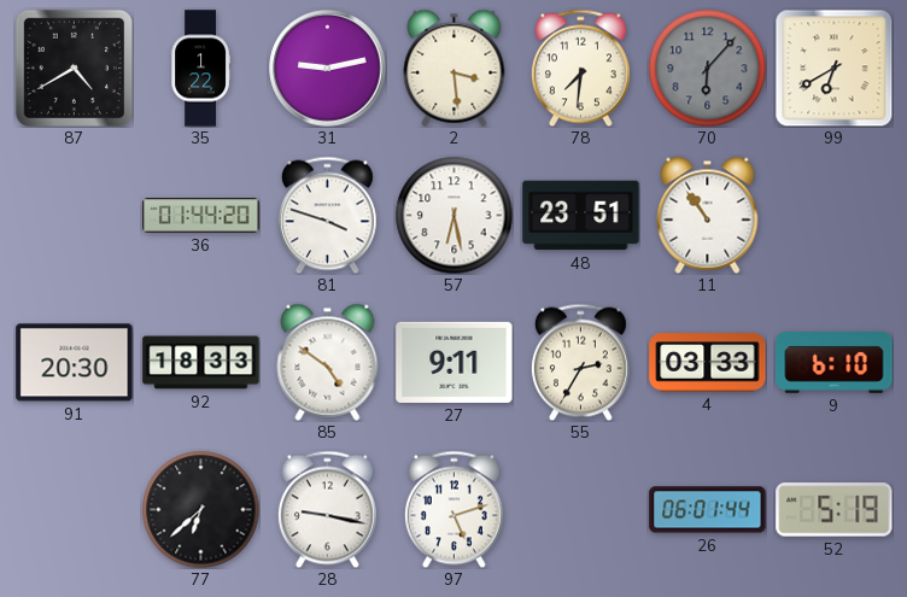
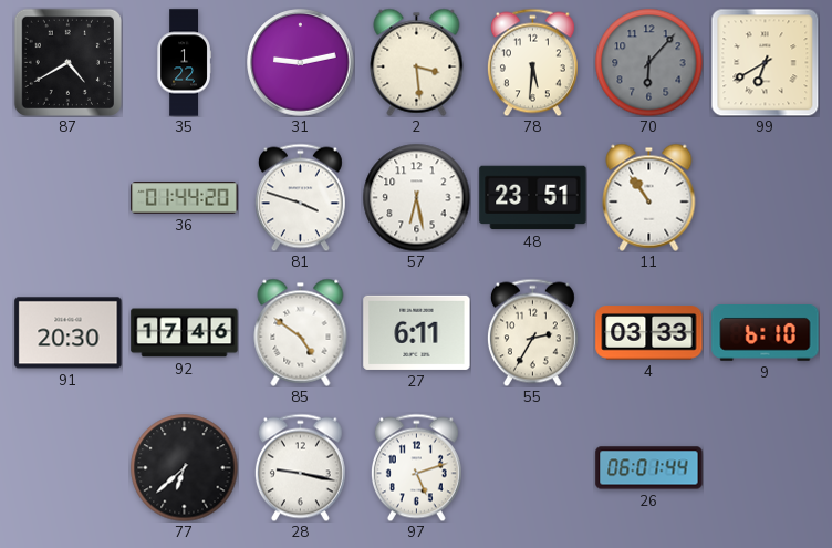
78: 7:31 -> 5:31
92: 18:33 -> 17:46
27: 9:11 -> 6:11
52: 5:19 -> none
